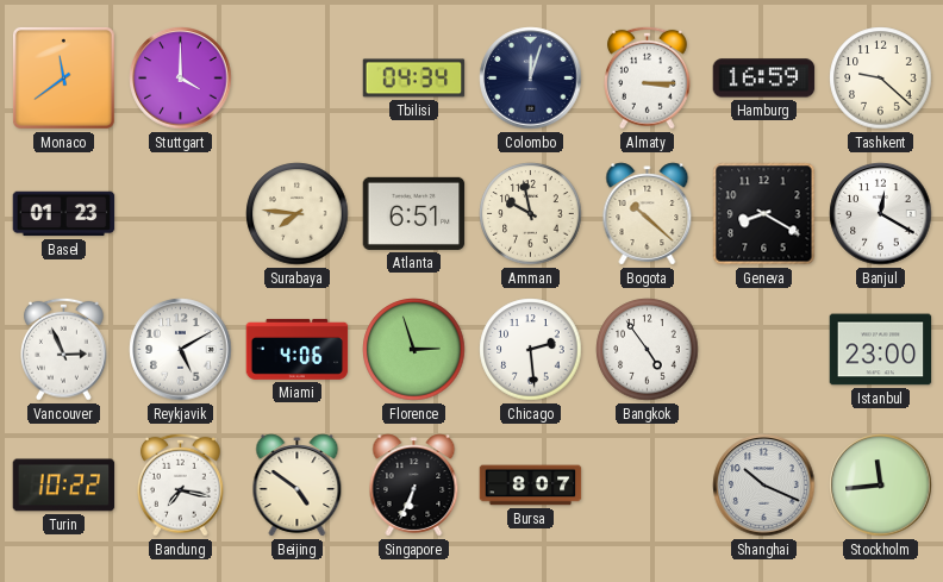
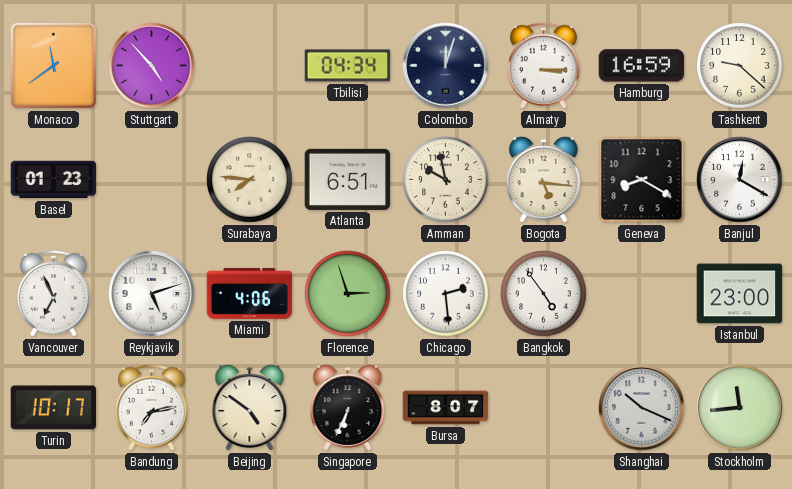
Stuttgart: 4:00 -> 4:53
Bogota: 10:22 -> 5:16
Vancouver: 2:56 -> 6:56
Reykjavik: 5:10 -> 5:12
Turin: 10:22 -> 10:17
Bandung: 7:17 -> 7:13
